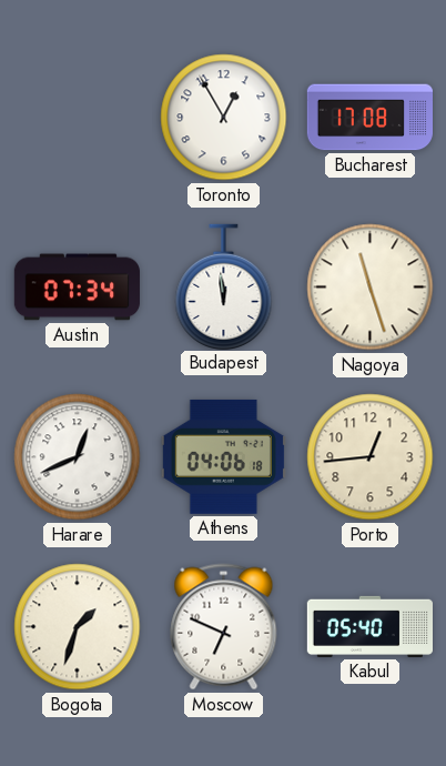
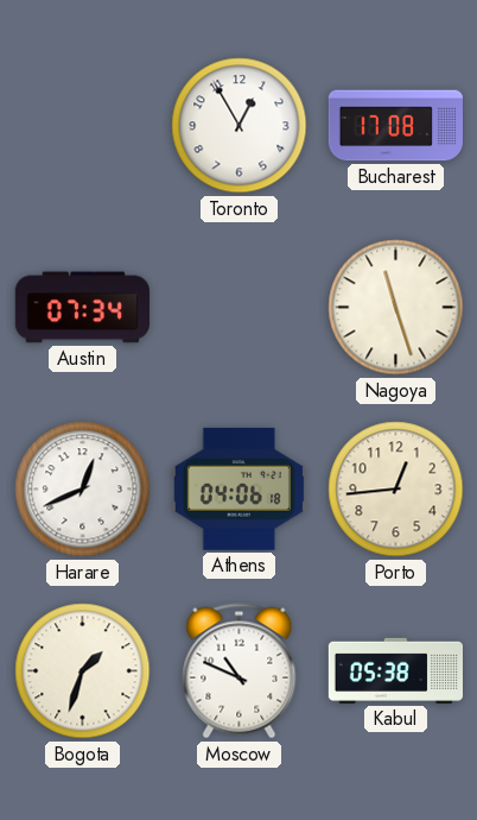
Budapest: 11:59 -> none
Moscow: 6:49 -> 10:49
Kabul: 05:40 -> 05:38
